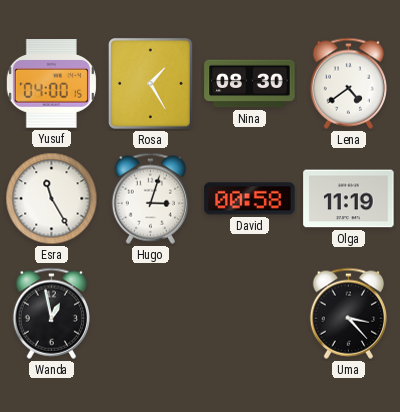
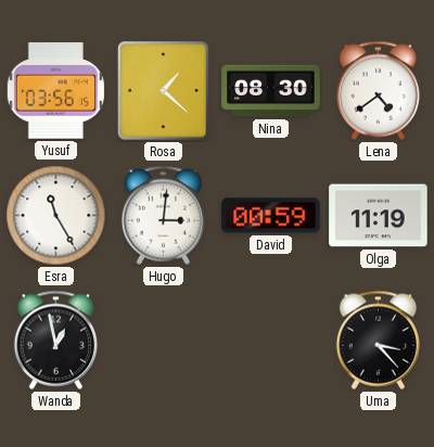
Yusuf: 04:00 -> 03:56
Rosa: 1:25 -> 1:22
Hugo: 3:03 -> 3:01
David: 00:58 -> 00:59
